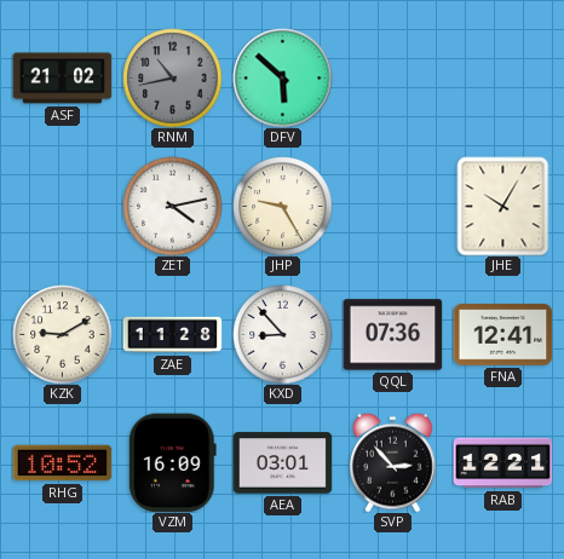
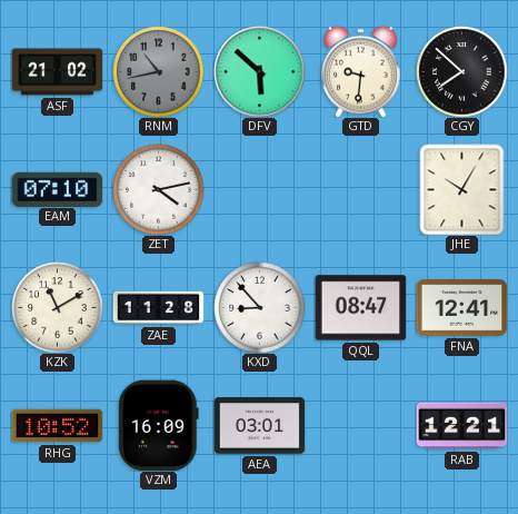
GTD: none -> 9:31
CGY: none -> 7:52
EAM: none -> 07:10
JHP: 9:25 -> none
KZK: 9:10 -> 11:10
QQL: 07:36 -> 08:47
SVP: 2:53 -> none
